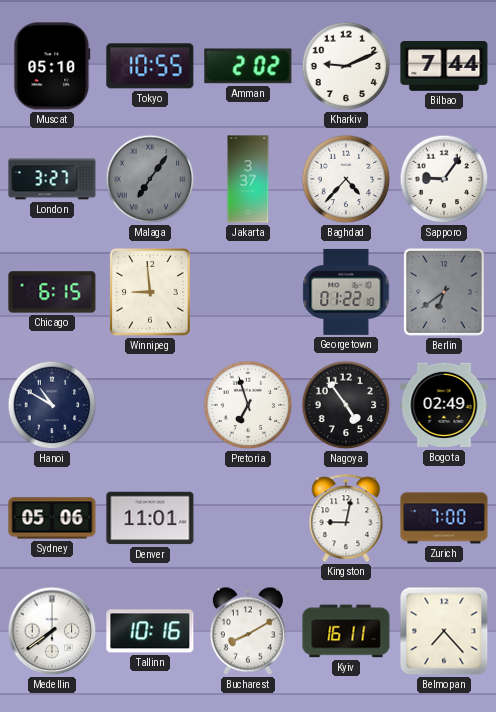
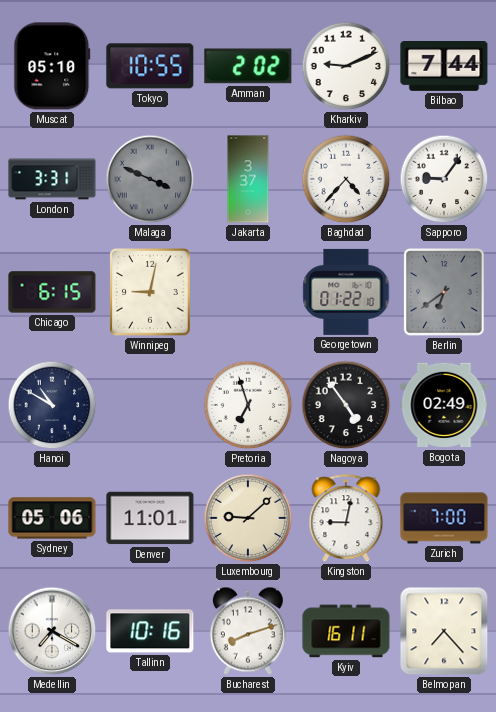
London: 3:27 -> 3:31
Malaga: 7:06 -> 3:49
Winnipeg: 8:59 -> 9:02
Luxembourg: none -> 9:08
Medellin: 7:39 -> 7:20
Bucharest: 8:10 -> 8:12
